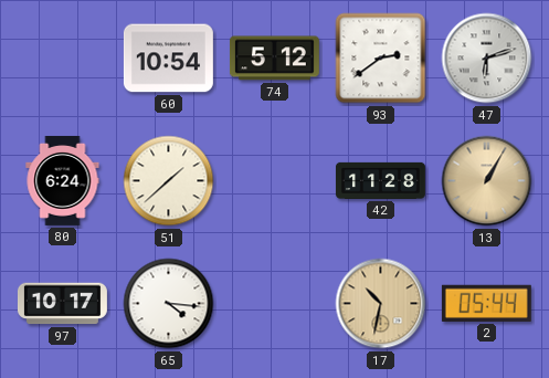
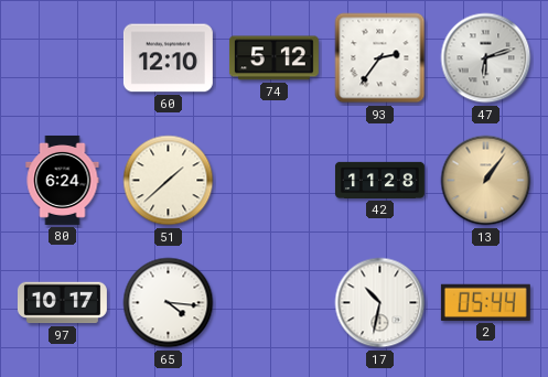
60: 10:54 -> 12:10
93: 2:39 -> 2:36
13: 1:05 -> 1:06
17 dial: champagne -> white
